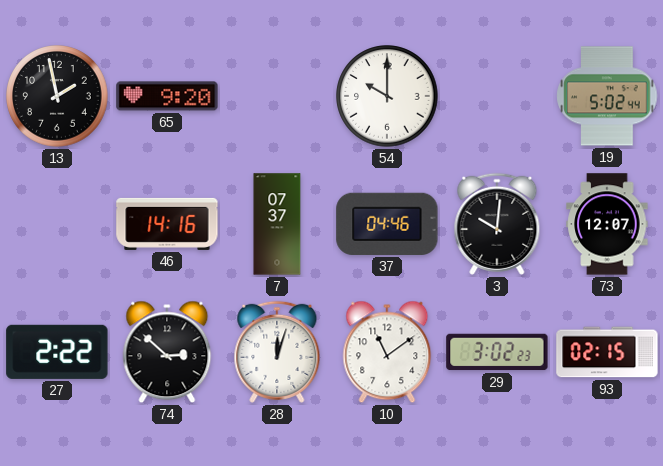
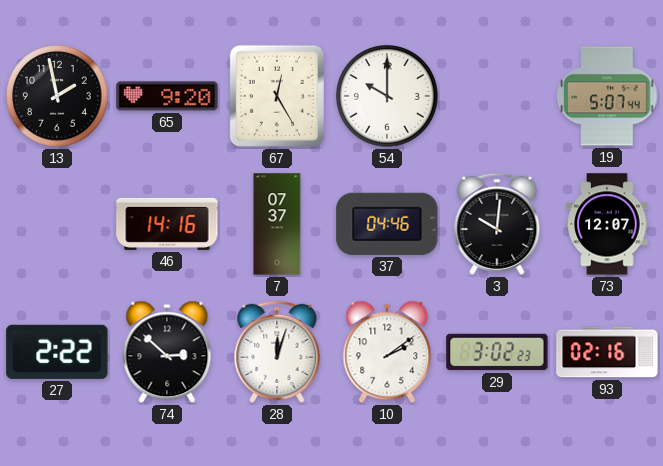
67: none -> 12:25
19: 5:02 -> 5:07
10: 11:09 -> 2:09
93: 02:15 -> 02:16
